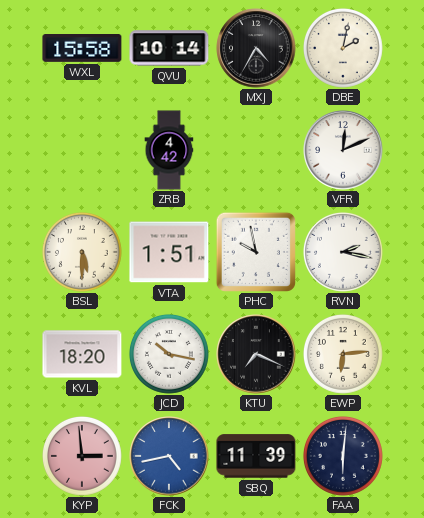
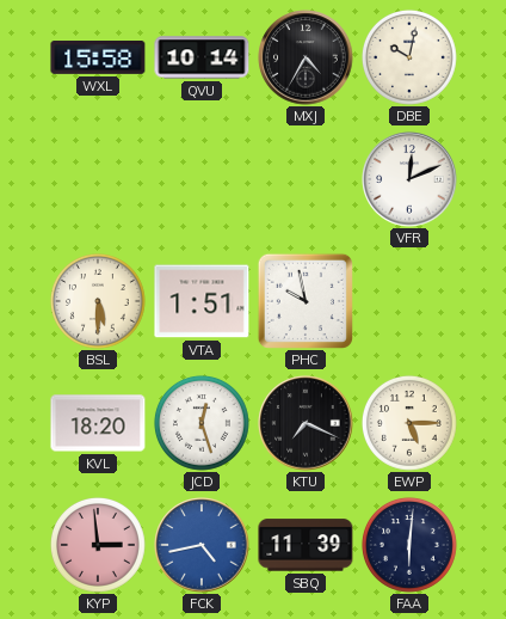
DBE: 2:02 -> 10:02
ZRB: 4:42 -> none
RVN: 2:17 -> none
JCD: 10:17 -> 12:27
EWP: 6:14 -> 5:15
